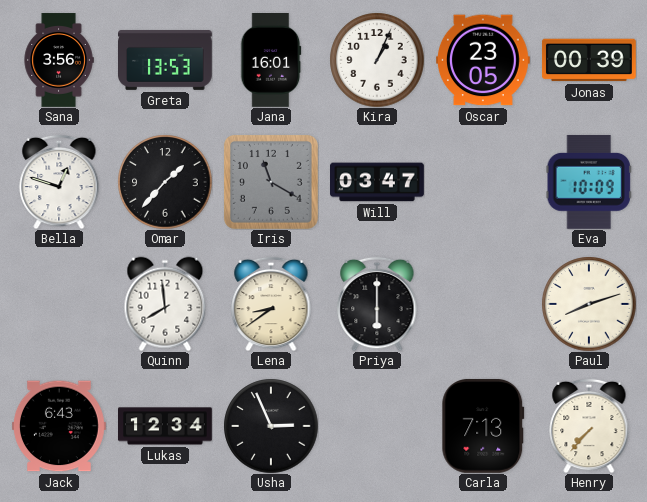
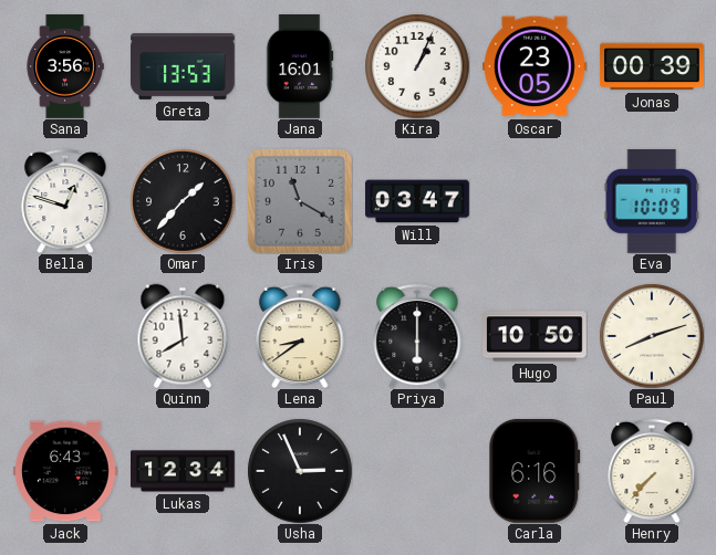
Hugo: none -> 10:50
Carla: 7:13 -> 6:16
